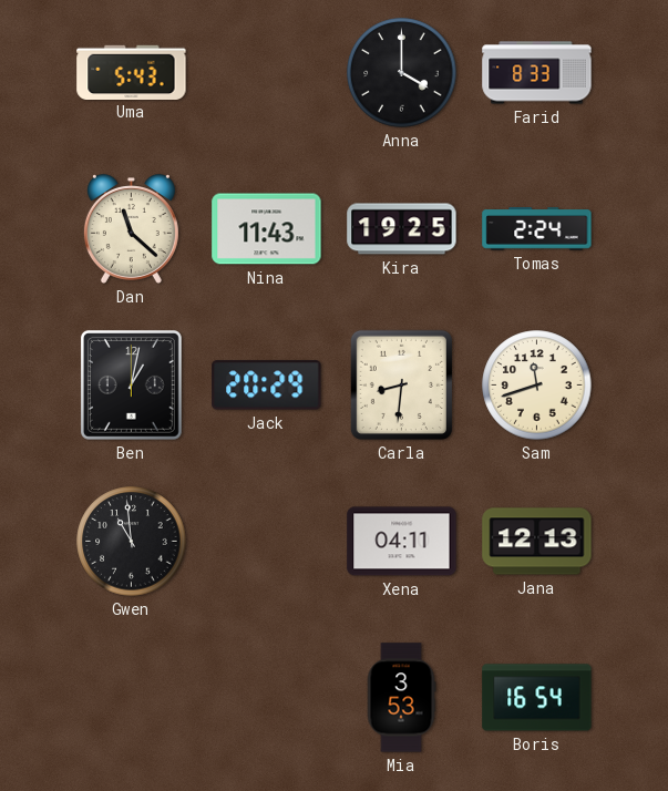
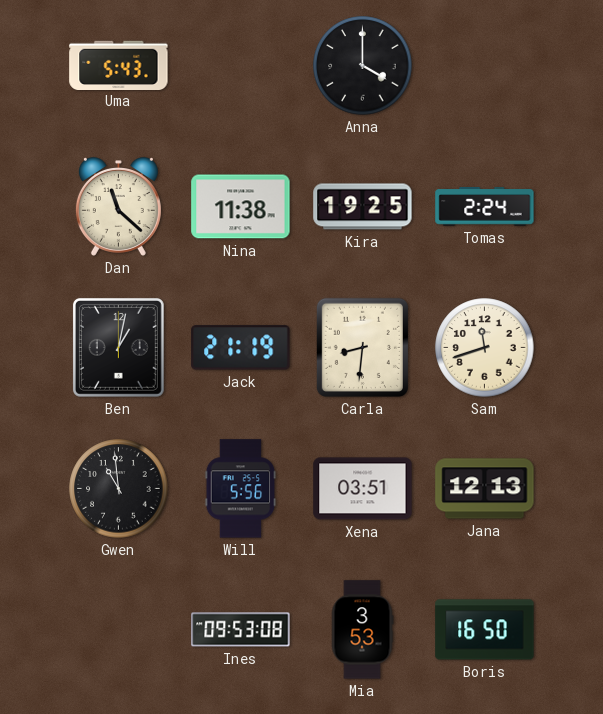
Farid: 8:33 -> none
Nina: 11:43 -> 11:38
Jack: 20:29 -> 21:19
Will: none -> 5:56
Xena: 04:11 -> 03:51
Ines: none -> 09:53
Boris: 16:54 -> 16:50
